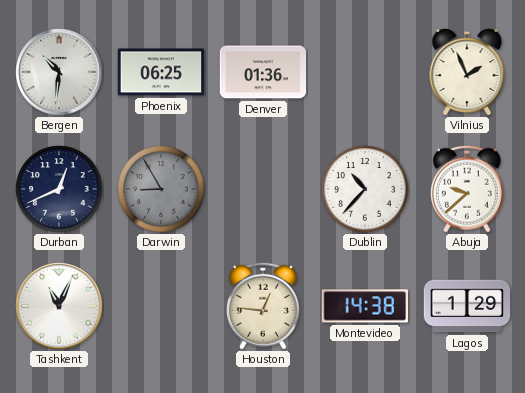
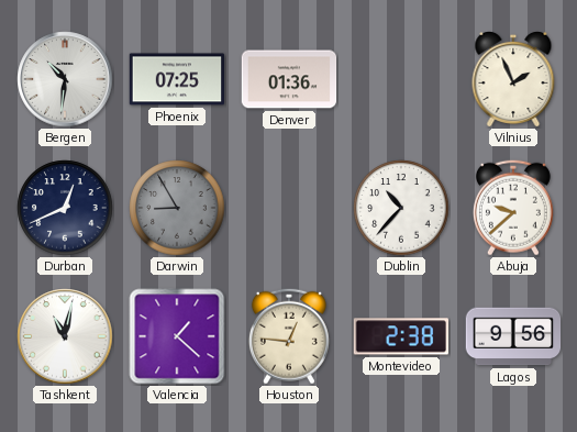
Phoenix: 06:25 -> 07:25
Tashkent: 11:04 -> 11:02
Valencia: none -> 1:22
Montevideo: 14:38 -> 2:38
Lagos: 1:29 -> 9:56
